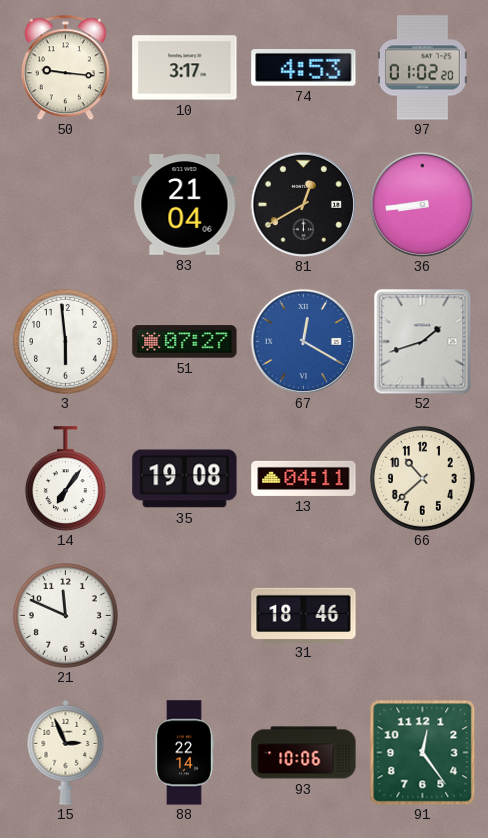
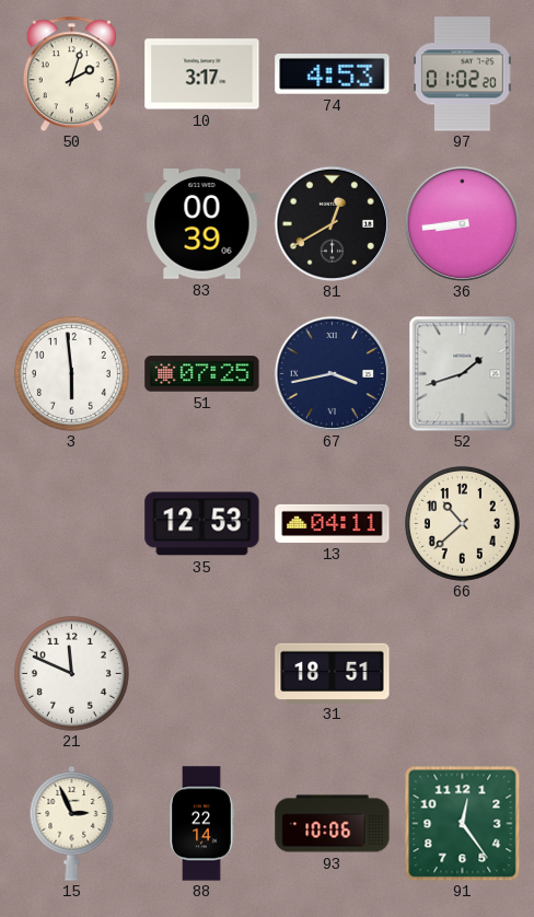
50: 9:16 -> 2:03
83: 21:04 -> 00:39
51: 07:27 -> 07:25
67: 12:20 -> 3:43
67 dial: blue -> navy
14: 7:06 -> none
35: 19:08 -> 12:53
31: 18:46 -> 18:51
